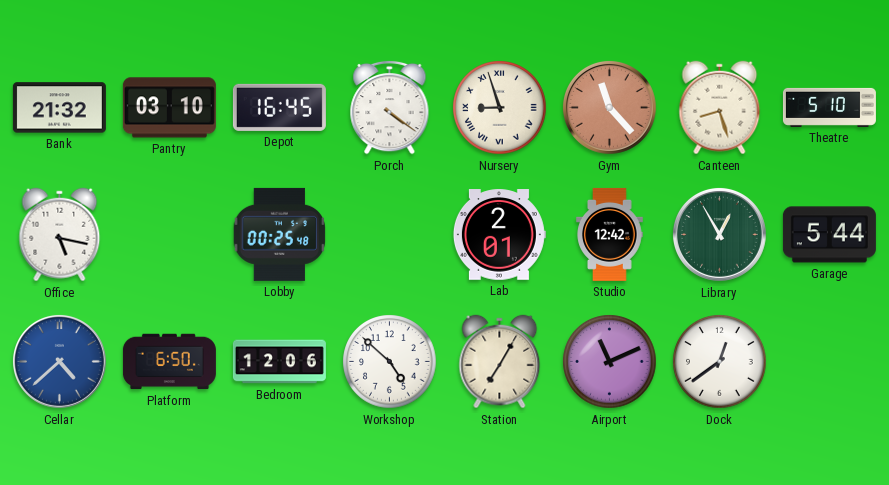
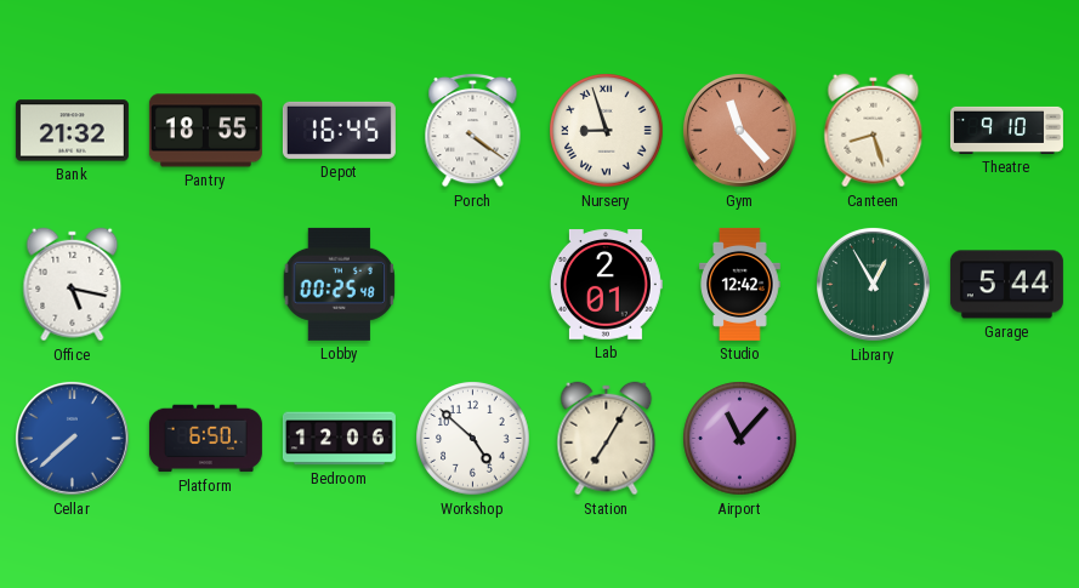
Pantry: 03:10 -> 18:55
Theatre: 5:10 -> 9:10
Cellar: 4:38 -> 7:38
Airport: 11:11 -> 11:07
Dock: 12:39 -> none
